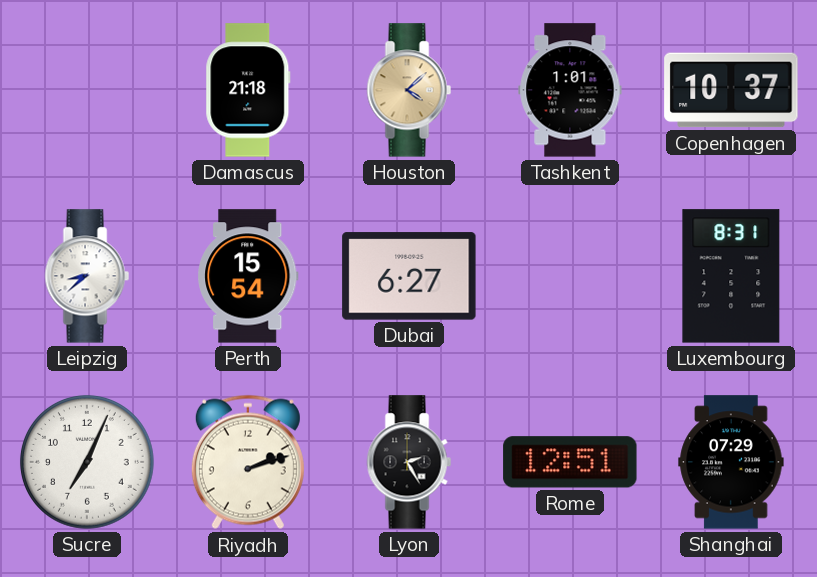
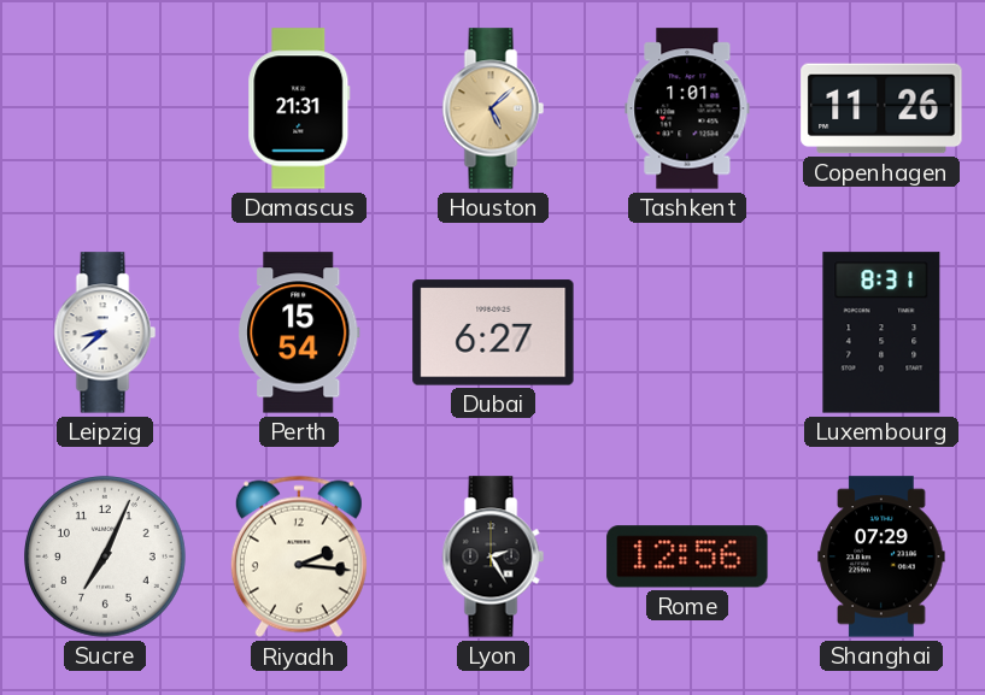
Damascus: 21:18 -> 21:31
Houston: 4:08 -> 5:08
Copenhagen: 10:37 -> 11:26
Riyadh: 2:12 -> 2:16
Rome: 12:51 -> 12:56
